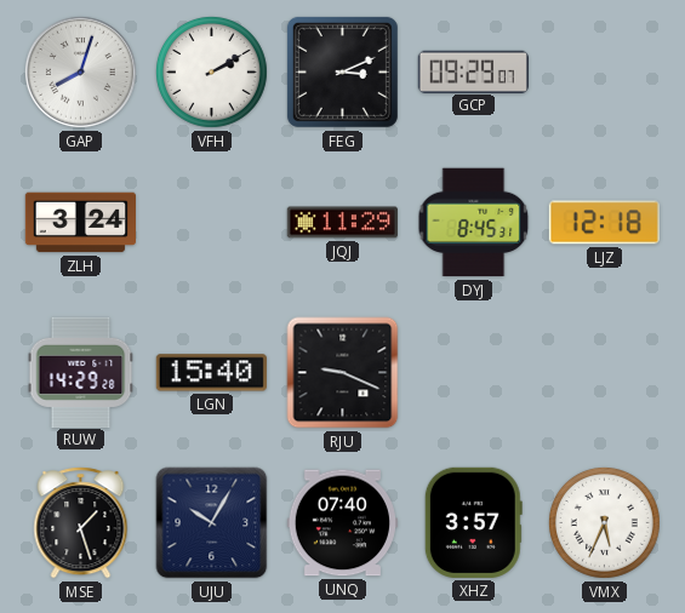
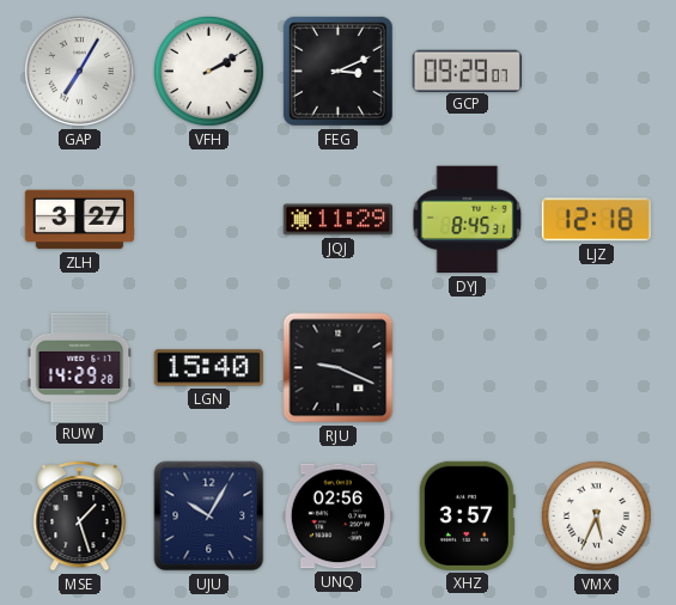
GAP: 8:03 -> 7:05
ZLH: 3:24 -> 3:27
UNQ: 07:40 -> 02:56
